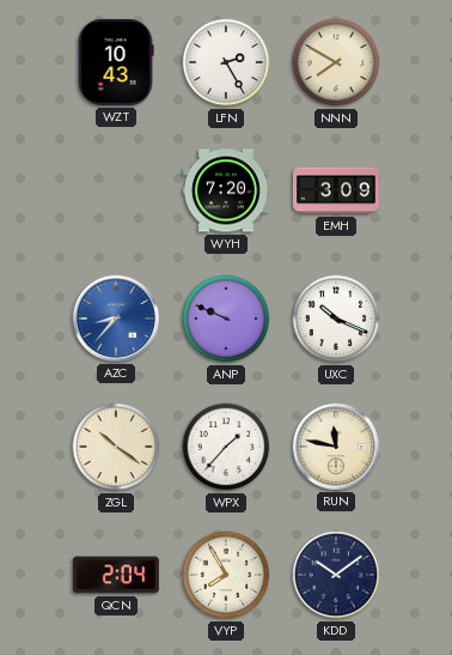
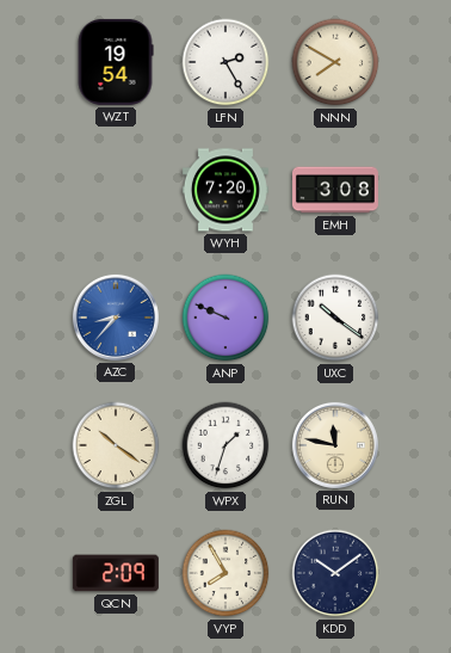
WZT: 10:43 -> 19:54
EMH: 3:09 -> 3:08
UXC: 10:19 -> 10:21
WPX: 1:37 -> 1:33
QCN: 2:04 -> 2:09
